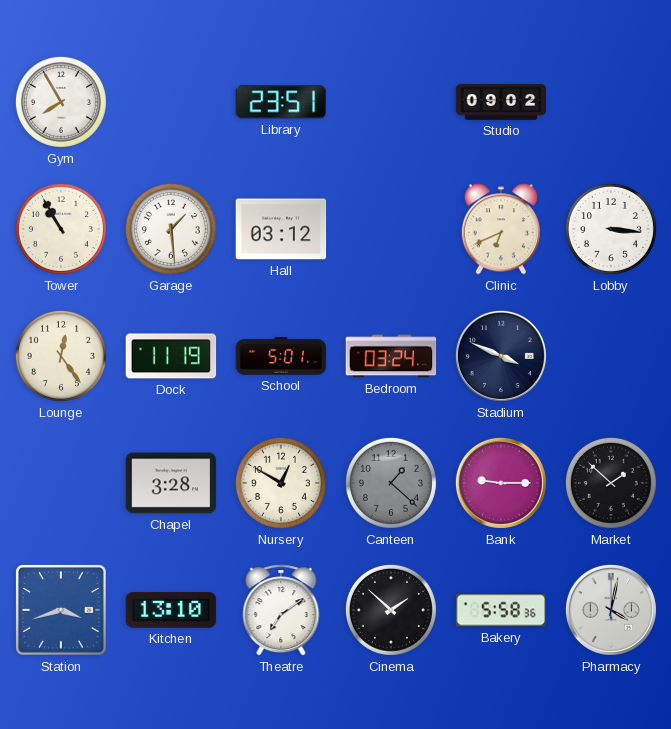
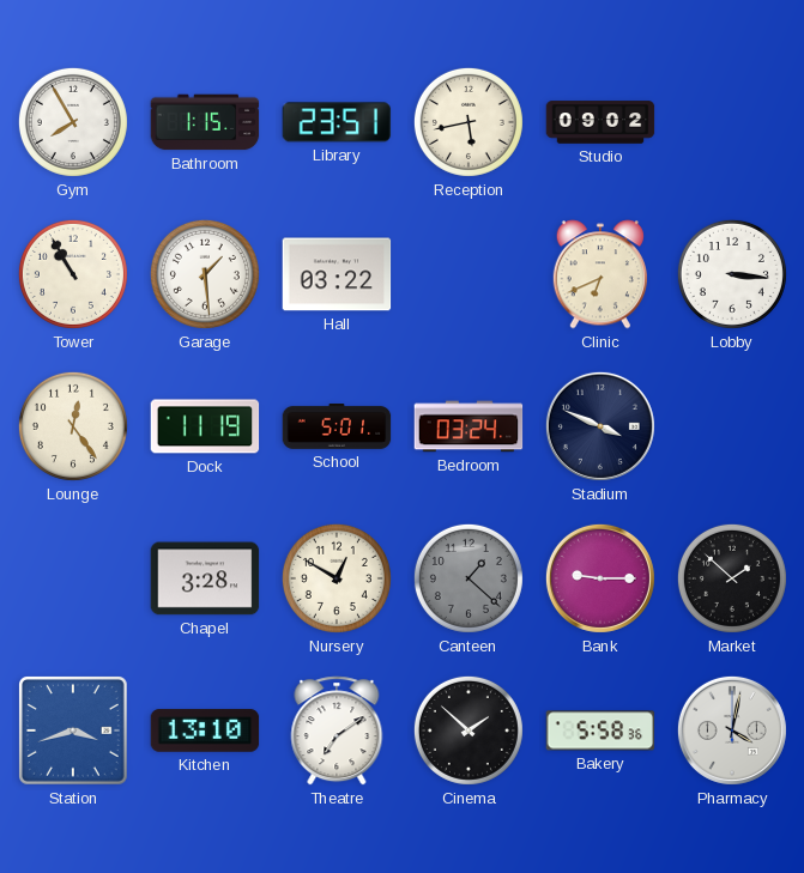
Bathroom: none -> 1:15
Reception: none -> 5:43
Hall: 03:12 -> 03:22
